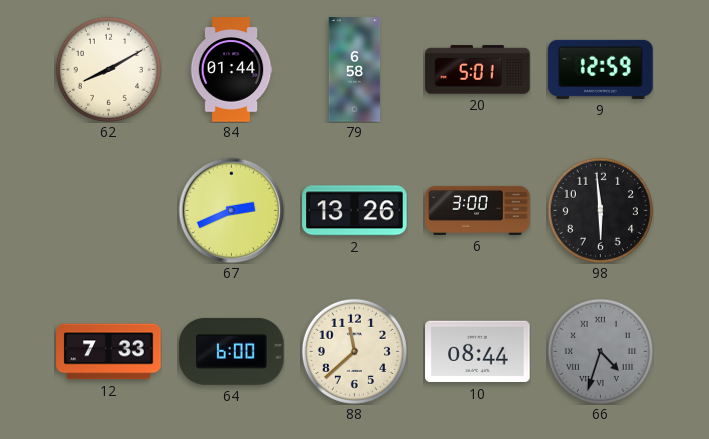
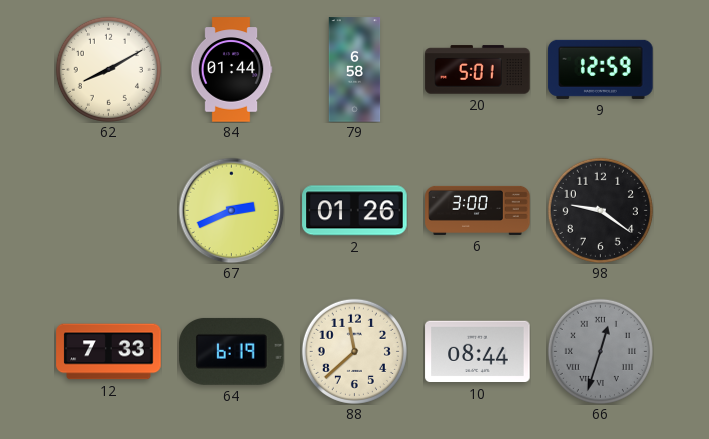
2: 13:26 -> 01:26
98: 5:59 -> 9:21
64: 6:00 -> 6:19
66: 4:33 -> 12:33
